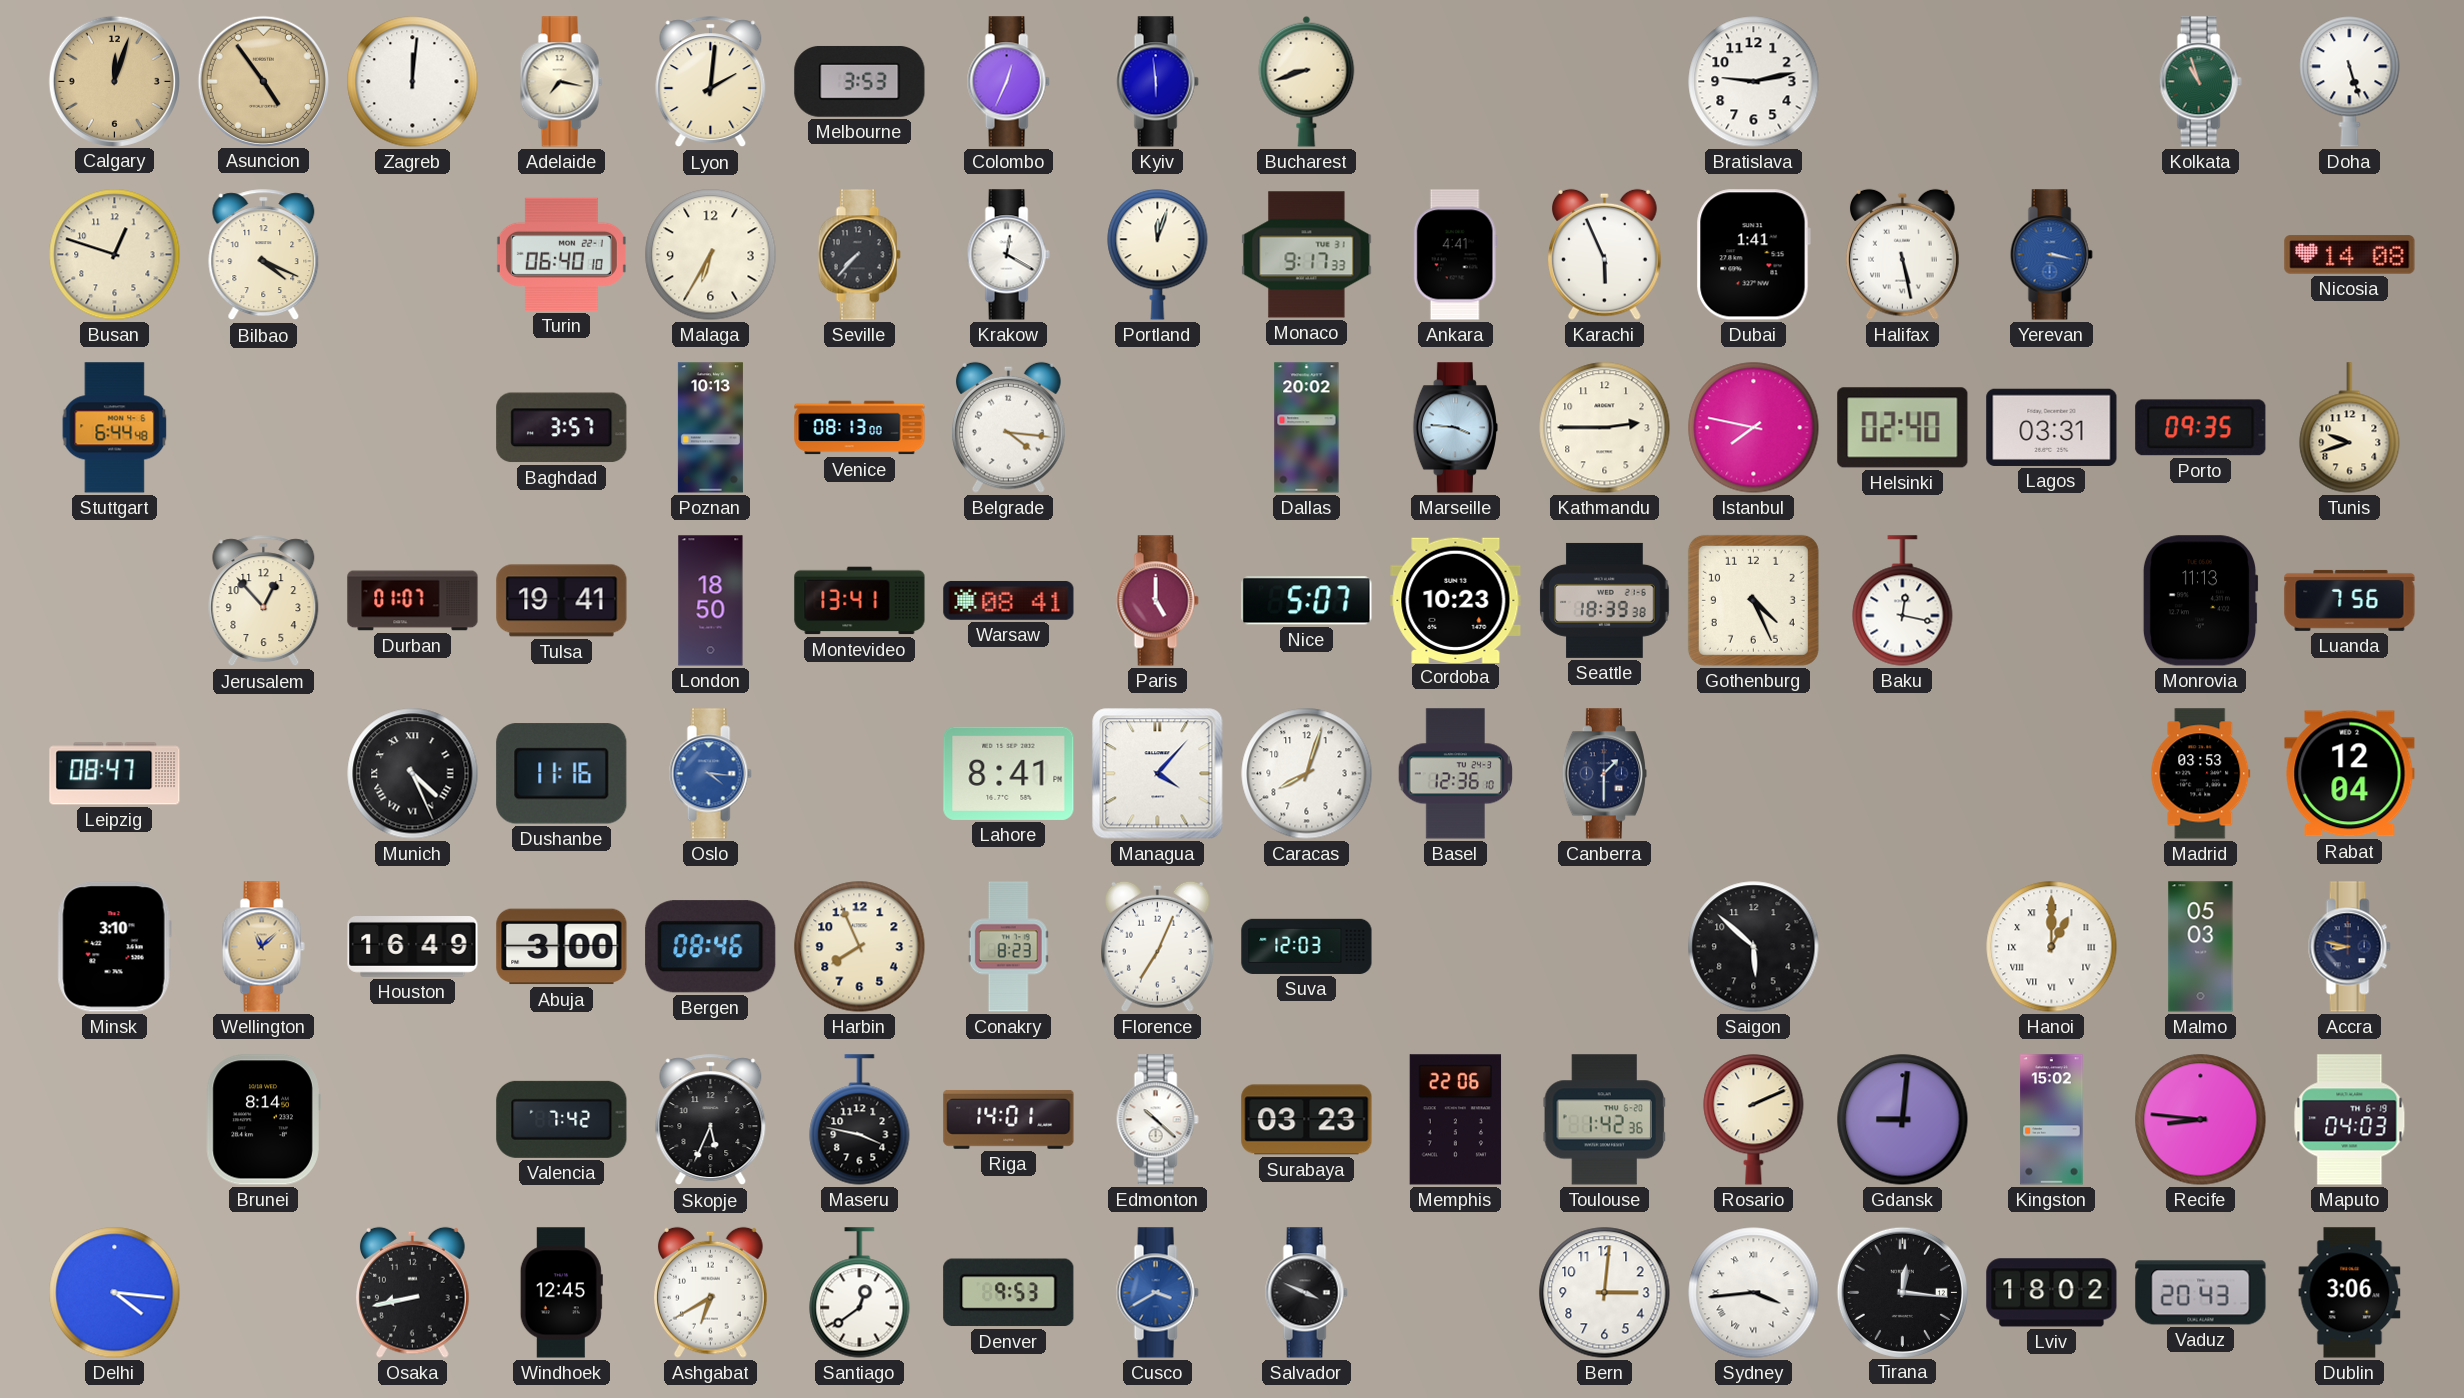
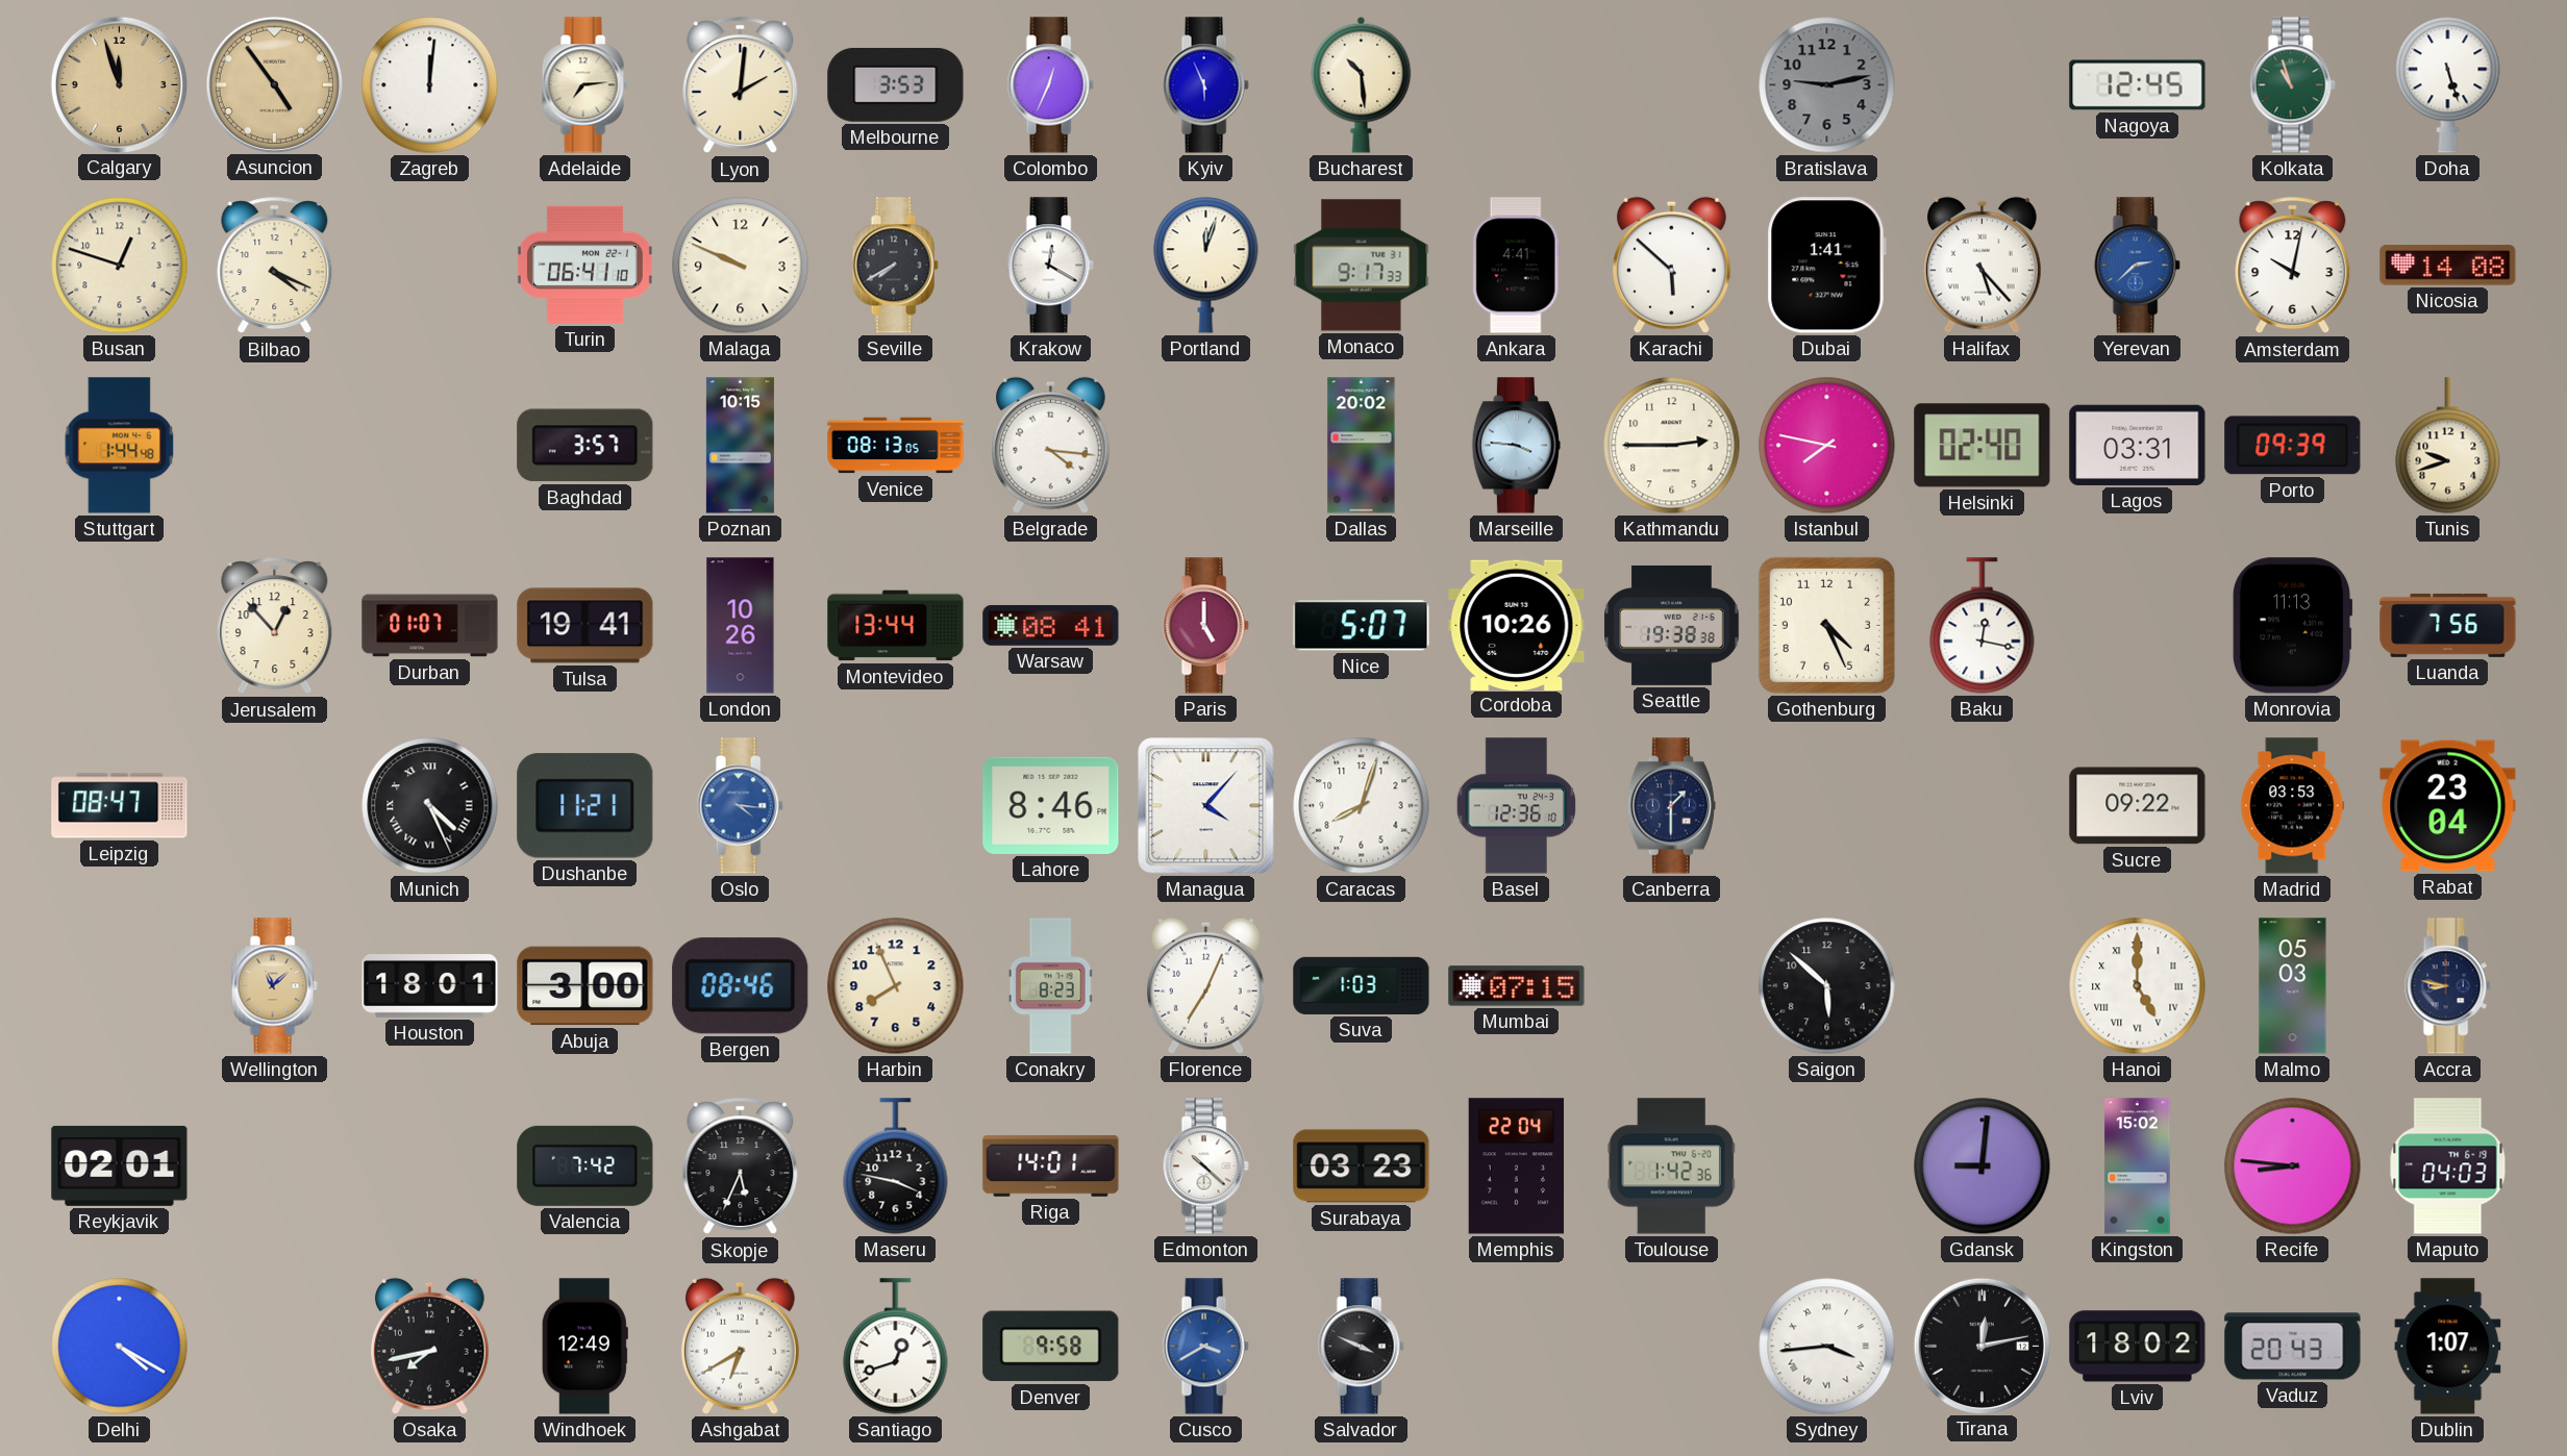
Calgary: 12:03 -> 11:57
Adelaide: 7:17 -> 7:14
Kyiv: 5:59 -> 5:56
Bucharest: 8:42 -> 10:29
Bratislava dial: white -> grey
Nagoya: none -> 12:45
Turin: 06:40 -> 06:41
Malaga: 6:35 -> 9:49
Seville: 7:37 -> 7:40
Karachi: 5:56 -> 5:52
Halifax: 5:28 -> 5:23
Yerevan: 3:17 -> 2:38
Amsterdam: none -> 10:02
Stuttgart: 6:44 -> 1:44
Poznan: 10:13 -> 10:15
Venice: 08:13:00 -> 08:13:05
Porto: 09:35 -> 09:39
London: 18:50 -> 10:26
Montevideo: 13:41 -> 13:44
Cordoba: 10:23 -> 10:26
Seattle: 18:39 -> 19:38
Dushanbe: 11:16 -> 11:21
Lahore: 8:41 -> 8:46
Sucre: none -> 09:22
Rabat: 12:04 -> 23:04
Minsk: 3:10 -> none
Houston: 16:49 -> 18:01
Suva: 12:03 -> 1:03
Mumbai: none -> 07:15
Hanoi: 1:00 -> 5:00
Reykjavik: none -> 02:01
Brunei: 8:14 -> none
Memphis: 22:06 -> 22:04
Rosario: 2:11 -> none
Delhi: 4:16 -> 4:20
Osaka: 8:43 -> 7:43
Windhoek: 12:45 -> 12:49
Santiago: 12:39 -> 12:42
Denver: 9:53 -> 9:58
Bern: 3:01 -> none
Tirana: 12:16 -> 12:13
Dublin: 3:06 -> 1:07
